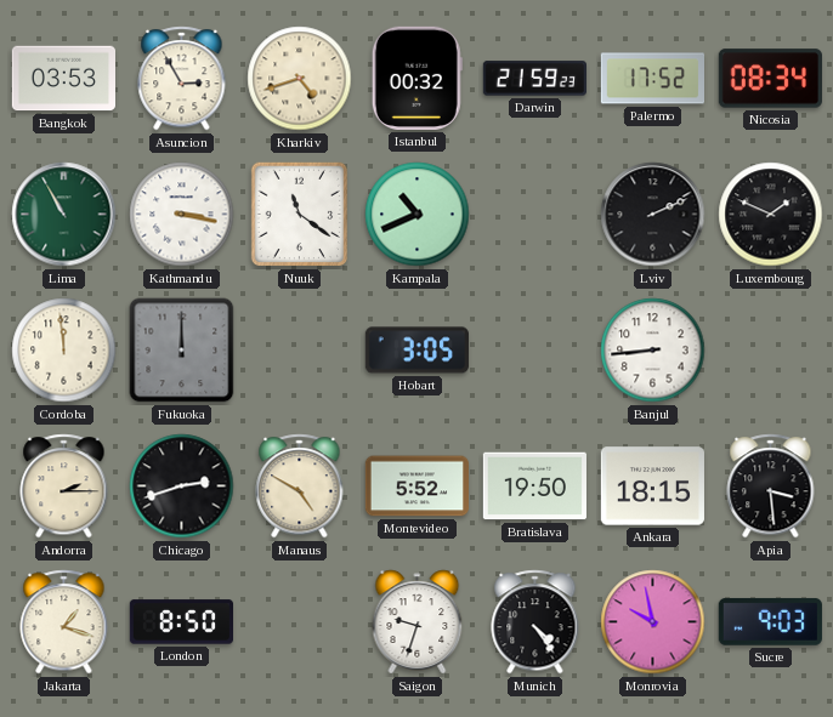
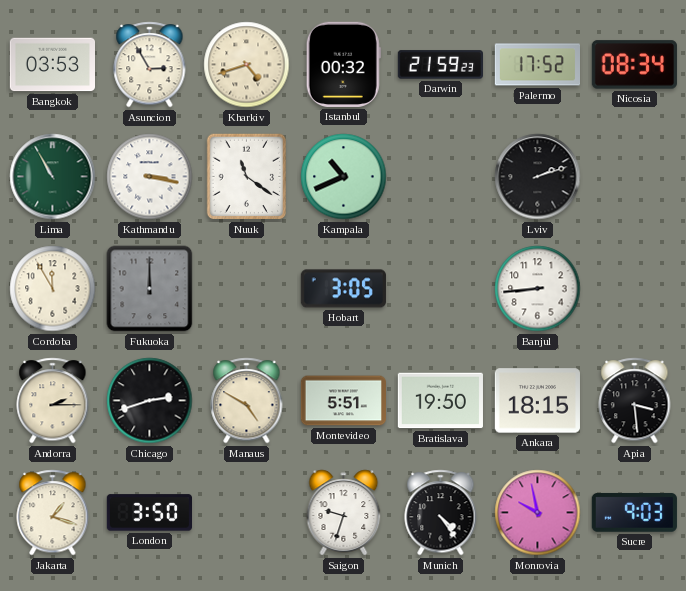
Lviv: 2:11 -> 2:12
Luxembourg: 1:49 -> none
Cordoba: 11:59 -> 11:55
Montevideo: 5:52 -> 5:51
London: 8:50 -> 3:50
